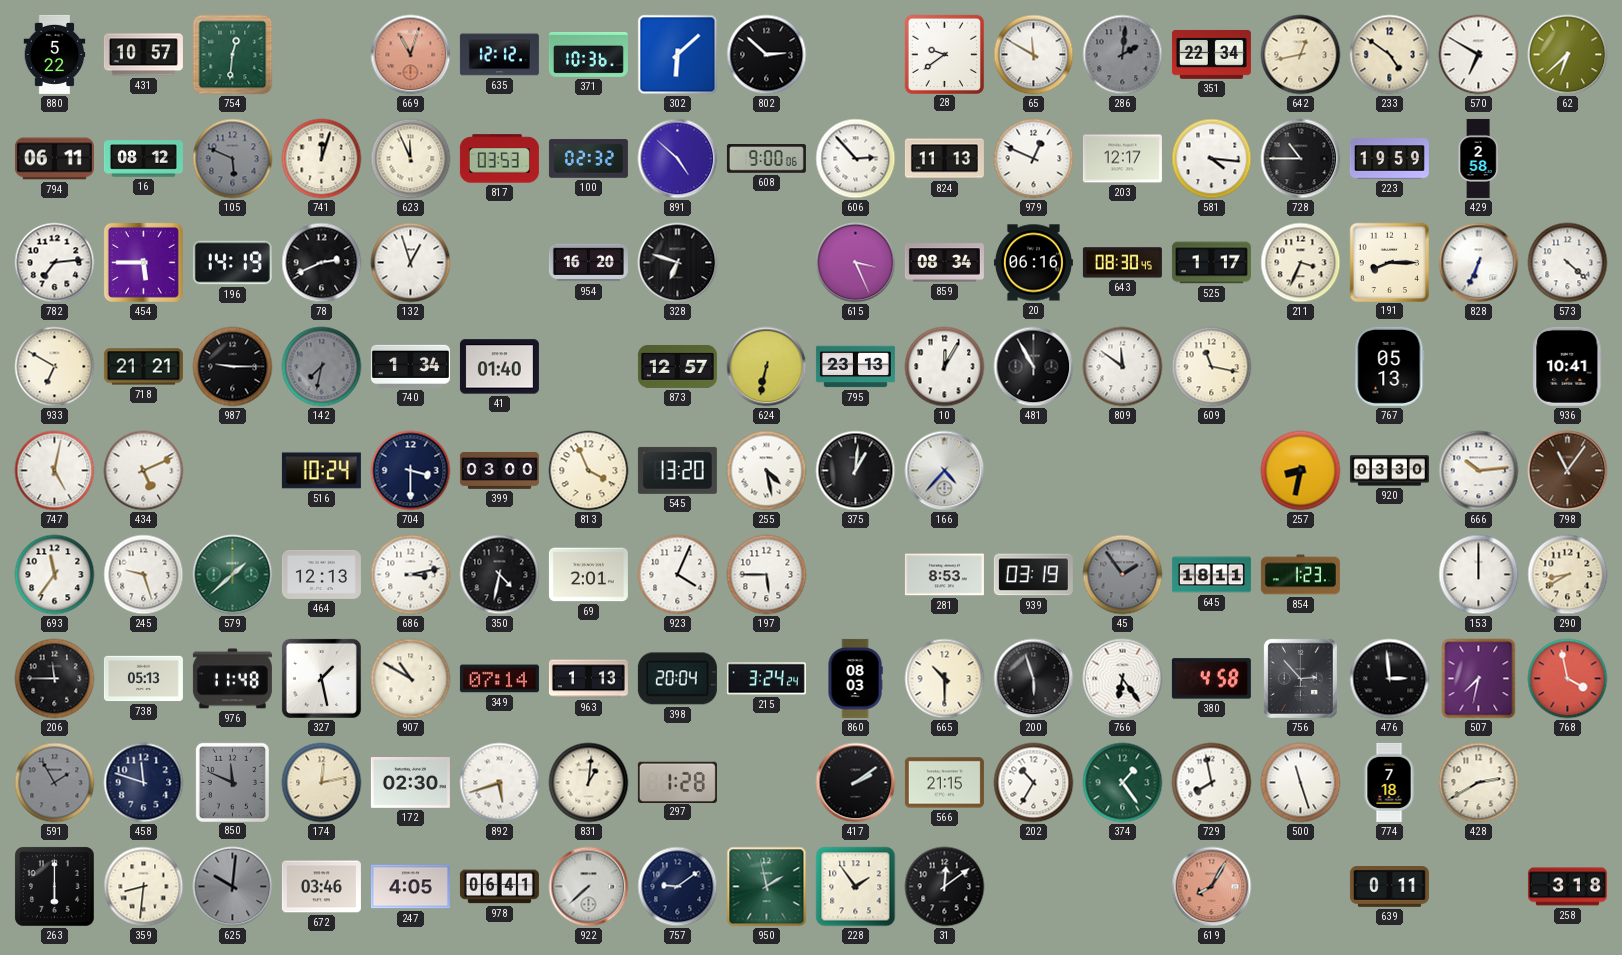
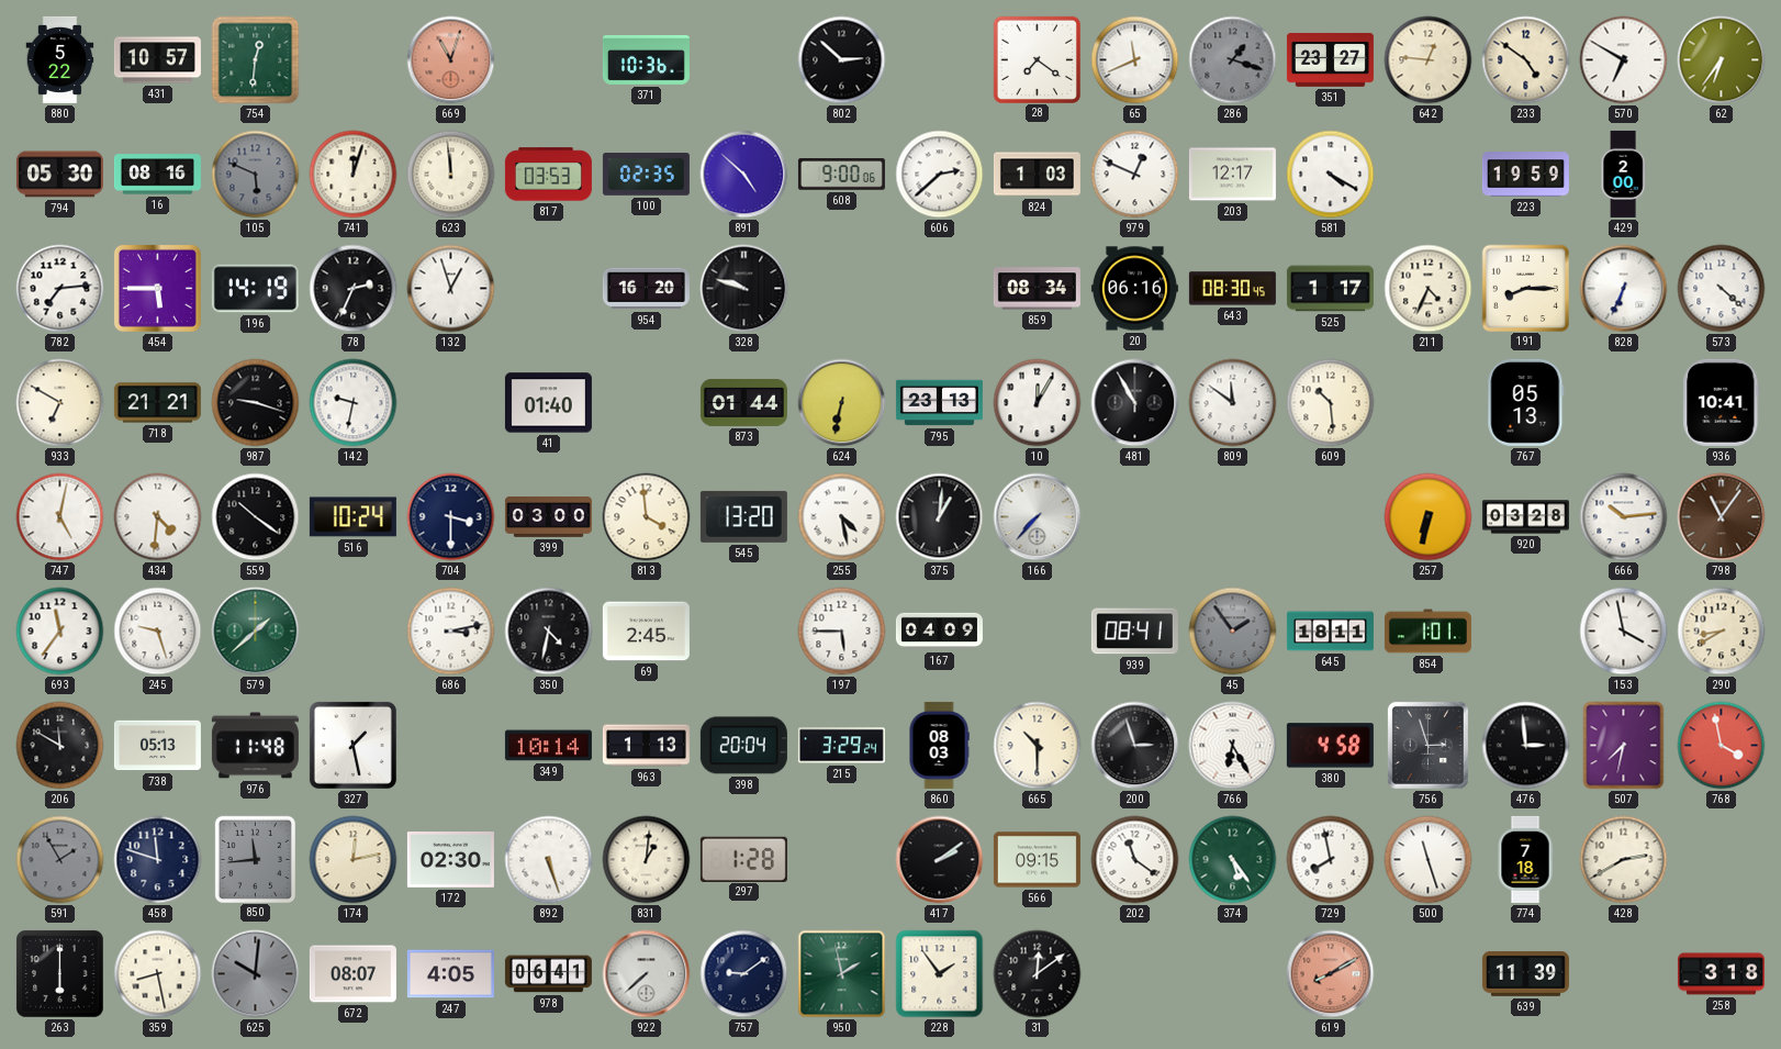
635: 12:12 -> none
302: 6:08 -> none
28: 9:39 -> 7:21
65: 11:50 -> 11:41
286: 2:01 -> 1:18
351: 22:34 -> 23:27
642: 12:43 -> 12:46
62: 6:38 -> 6:36
794: 06:11 -> 05:30
16: 08:12 -> 08:16
623: 11:56 -> 11:59
100: 02:32 -> 02:35
606: 2:53 -> 2:38
824: 11:13 -> 1:03
581: 4:16 -> 4:20
728: 10:45 -> none
429: 2:58 -> 2:00
78: 2:41 -> 2:34
328: 6:48 -> 9:48
615: 3:26 -> none
211: 3:34 -> 4:34
987: 9:15 -> 9:18
142: 7:32 -> 9:32
142 dial: grey -> white
740: 1:34 -> none
873: 12:57 -> 01:44
609: 11:17 -> 10:29
434: 5:11 -> 4:31
559: none -> 10:21
813: 3:56 -> 3:59
166: 4:37 -> 7:37
257: 8:32 -> 6:32
920: 03:30 -> 03:28
464: 12:13 -> none
69: 2:01 -> 2:45
923: 4:04 -> none
167: none -> 04:09
281: 8:53 -> none
939: 03:19 -> 08:41
854: 1:23 -> 1:01
153: 12:00 -> 3:58
206: 11:45 -> 11:50
907: 10:50 -> none
349: 07:14 -> 10:14
215: 3:24 -> 3:29
200: 5:57 -> 2:57
766: 6:24 -> 6:25
756: 2:53 -> 2:57
850: 11:49 -> 11:44
892: 5:42 -> 5:27
566: 21:15 -> 09:15
202: 10:35 -> 11:21
374: 1:24 -> 5:24
359: 8:31 -> 8:28
672: 03:46 -> 08:07
619: 8:05 -> 8:10
639: 0:11 -> 11:39
